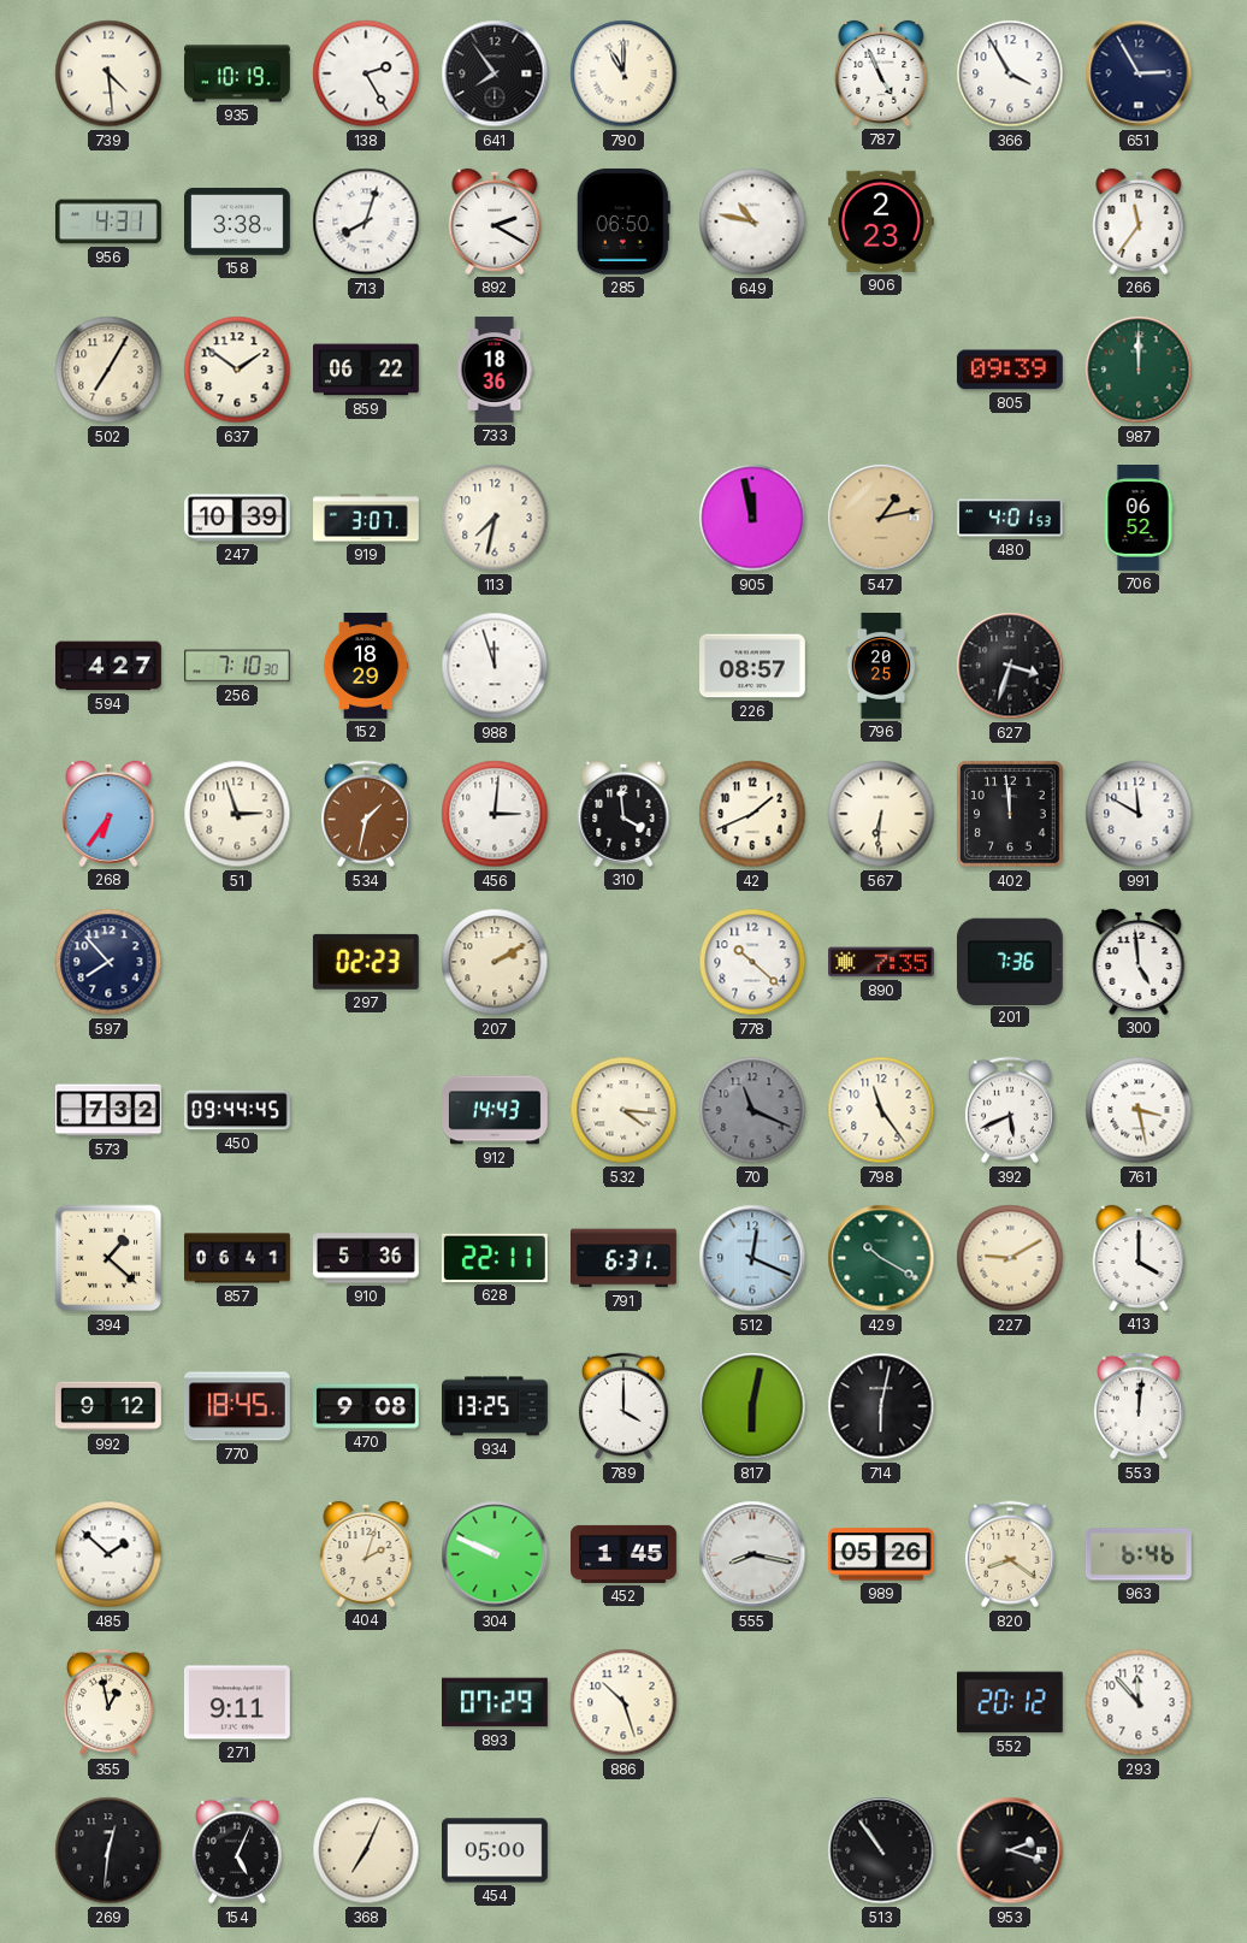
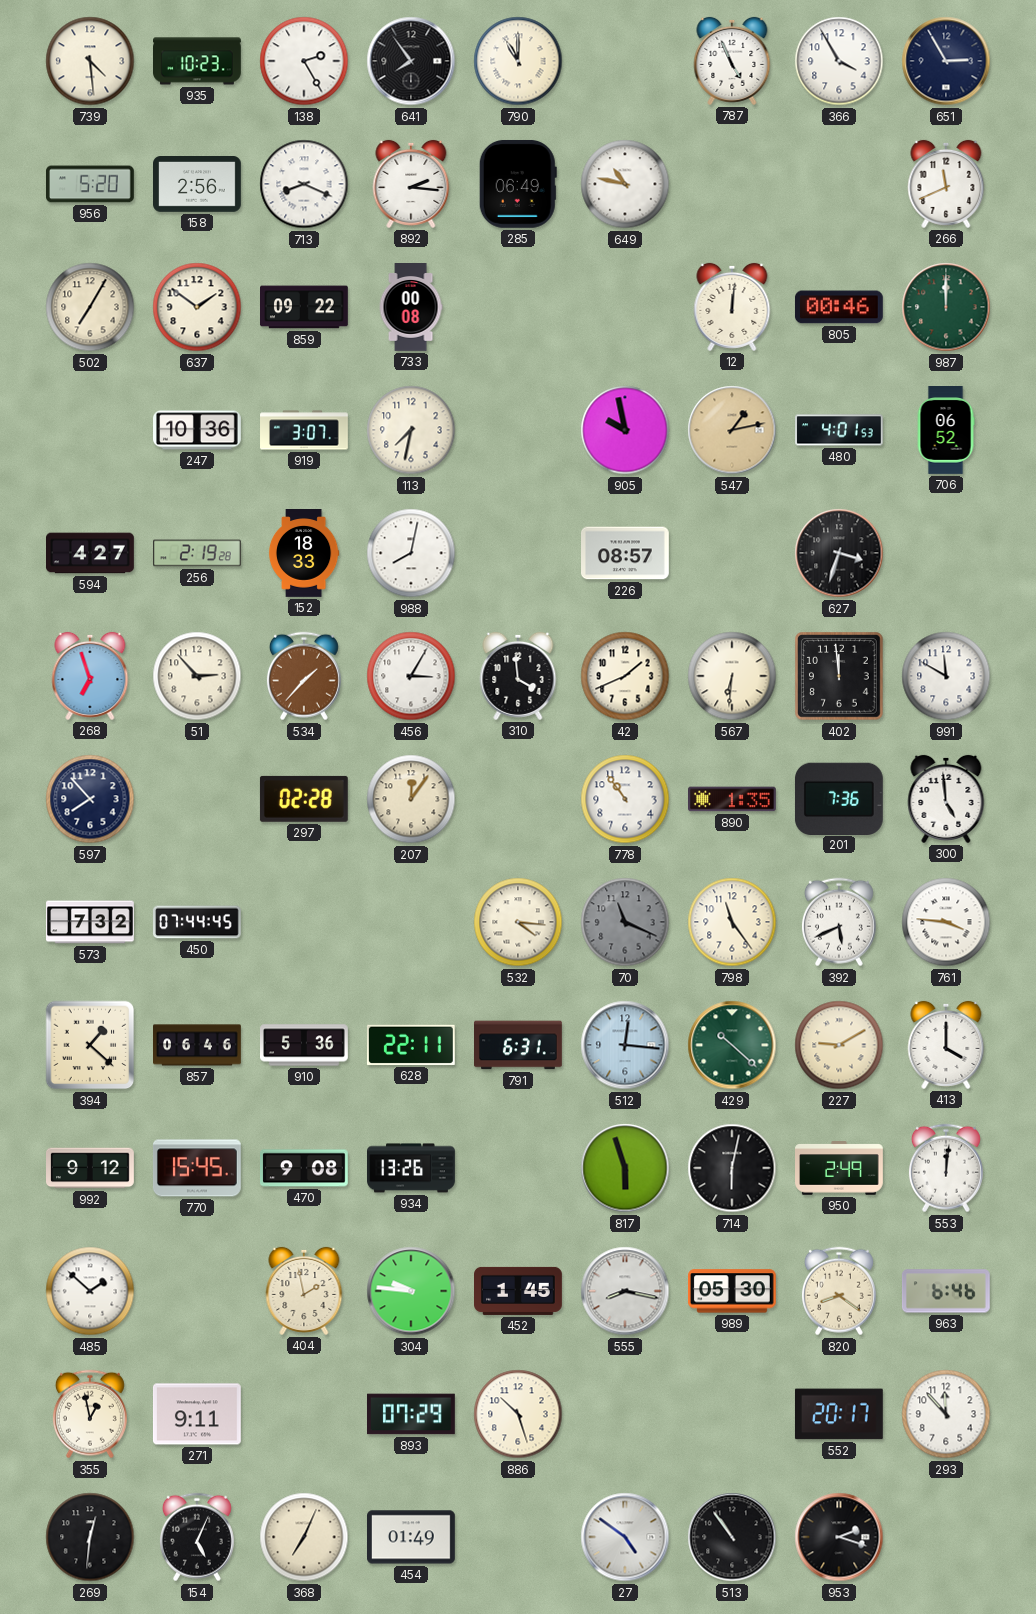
935: 10:19 -> 10:23
956: 4:31 -> 5:20
158: 3:38 -> 2:56
713: 8:03 -> 8:19
892: 2:20 -> 2:16
285: 06:50 -> 06:49
906: 2:23 -> none
266: 11:36 -> 11:41
859: 06:22 -> 09:22
733: 18:36 -> 00:08
12: none -> 12:01
805: 09:39 -> 00:46
247: 10:39 -> 10:36
905: 11:58 -> 9:58
256: 7:10 -> 2:19
152: 18:29 -> 18:33
988: 11:57 -> 8:02
796: 20:25 -> none
268: 6:36 -> 6:57
51: 2:57 -> 2:53
534: 1:32 -> 1:37
456: 3:01 -> 3:05
297: 02:23 -> 02:28
207: 2:10 -> 12:06
778: 10:22 -> 10:54
890: 7:35 -> 1:35
450: 09:44 -> 07:44
912: 14:43 -> none
761: 3:28 -> 3:46
857: 06:41 -> 06:46
512: 12:19 -> 12:16
429: 10:20 -> 10:22
770: 18:45 -> 15:45
934: 13:25 -> 13:26
789: 4:00 -> none
817: 6:02 -> 5:57
950: none -> 2:49
404: 2:03 -> 1:58
304: 9:49 -> 9:46
989: 05:26 -> 05:30
552: 20:12 -> 20:17
454: 05:00 -> 01:49
27: none -> 4:51
